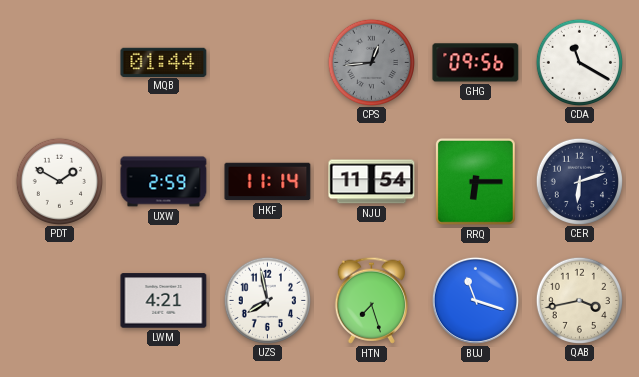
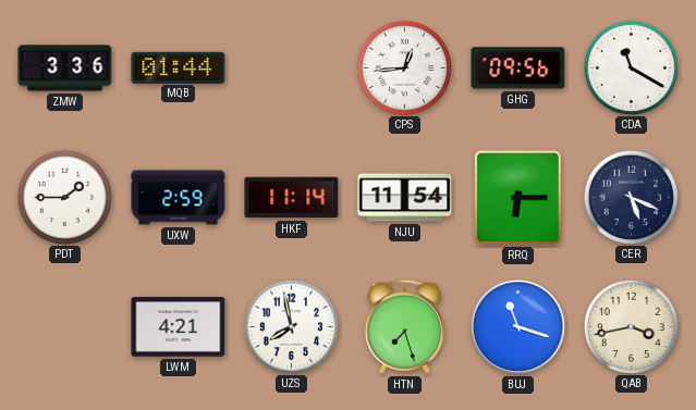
ZMW: none -> 3:36
CPS dial: grey -> white
PDT: 1:50 -> 1:45
CER: 6:12 -> 5:19
